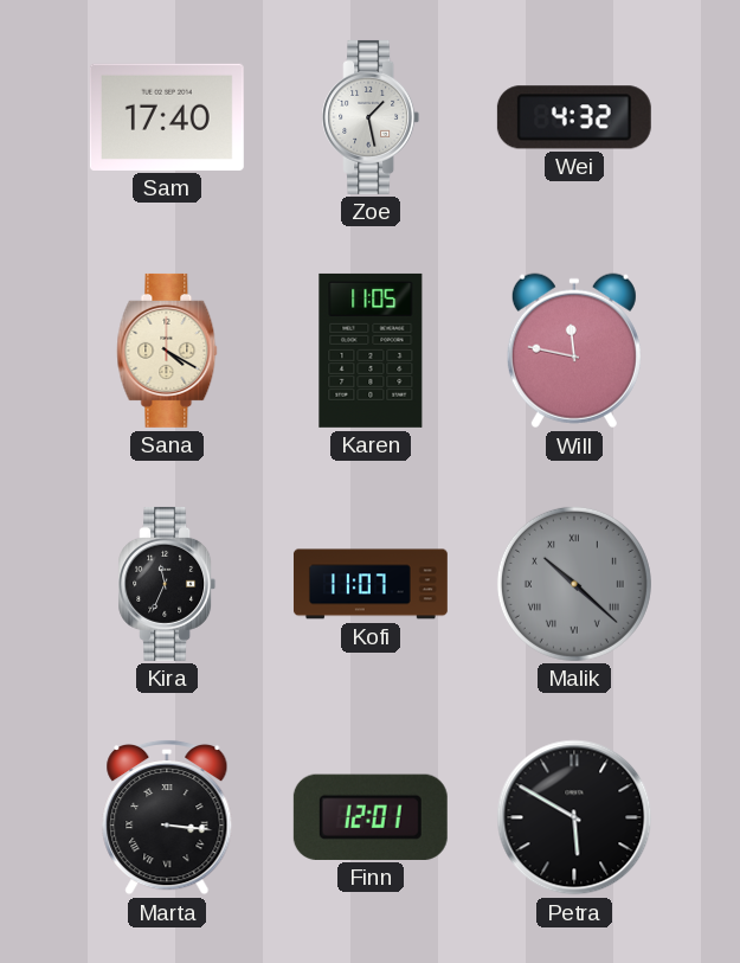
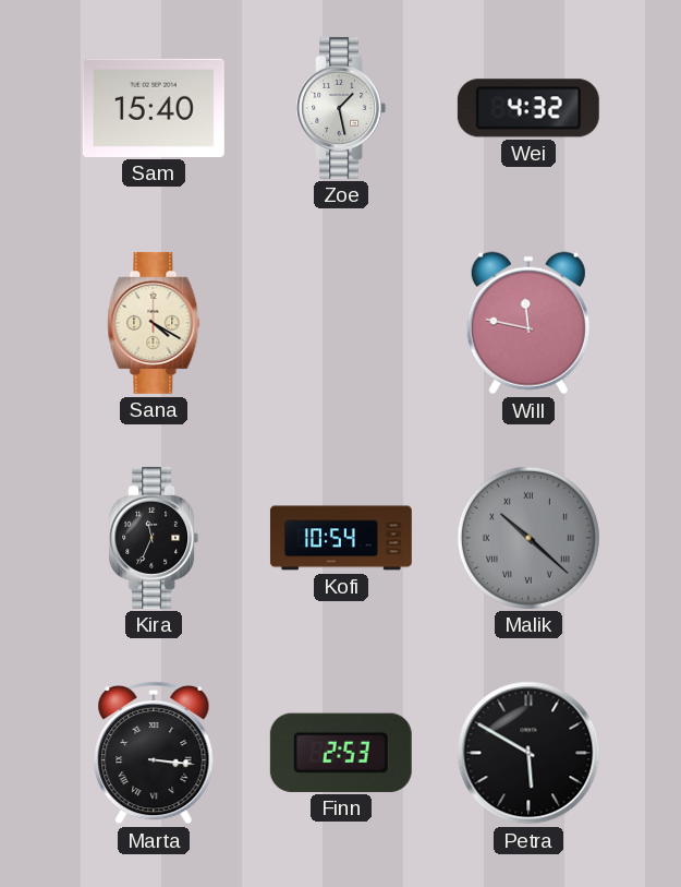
Sam: 17:40 -> 15:40
Karen: 11:05 -> none
Kofi: 11:07 -> 10:54
Finn: 12:01 -> 2:53
